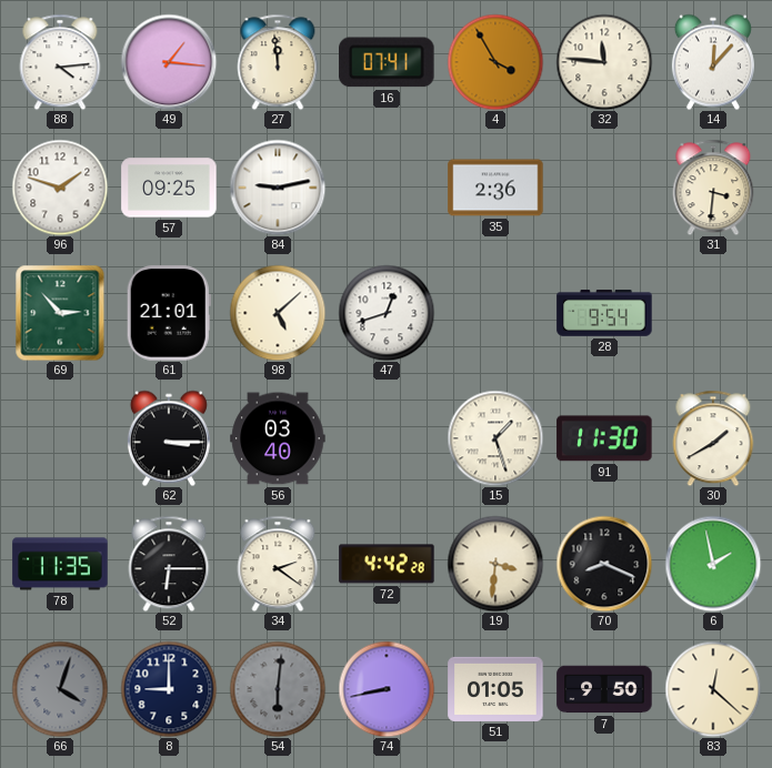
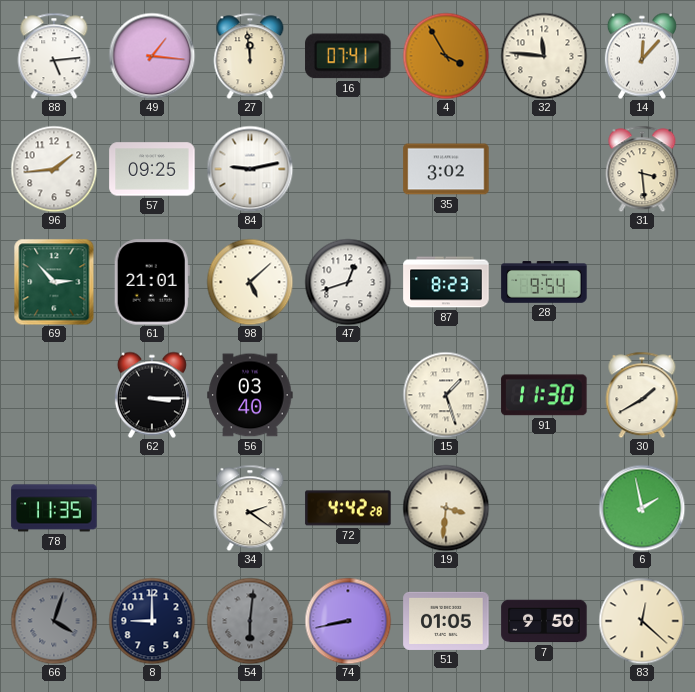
88: 4:14 -> 5:14
96: 1:48 -> 1:44
35: 2:36 -> 3:02
31: 3:31 -> 3:29
87: none -> 8:23
52: 6:15 -> none
70: 8:19 -> none
